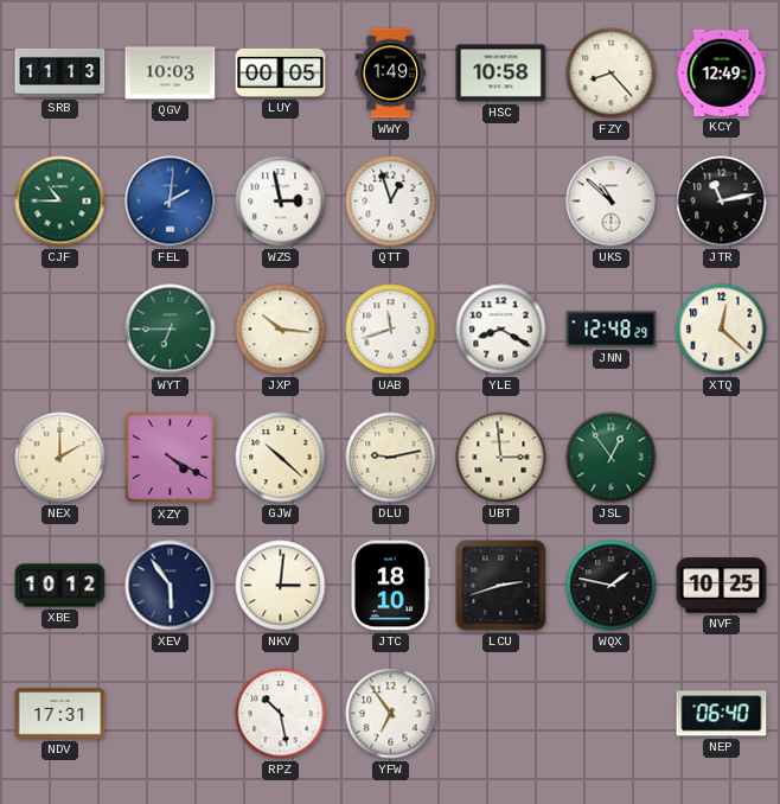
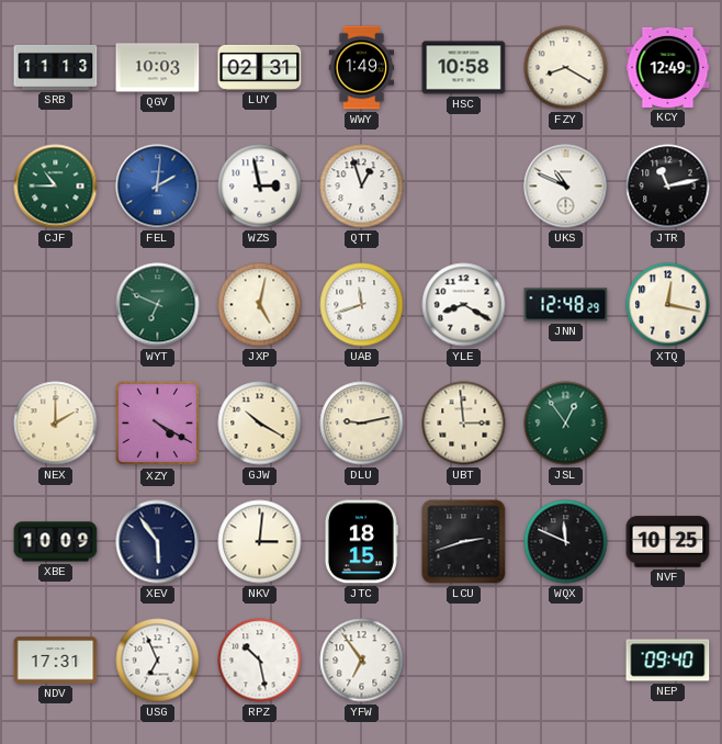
LUY: 00:05 -> 02:31
FZY: 8:23 -> 8:20
UKS: 10:52 -> 10:49
WYT: 6:45 -> 6:49
JXP: 10:16 -> 5:02
XTQ: 12:22 -> 12:17
GJW: 10:22 -> 10:20
XBE: 10:12 -> 10:09
JTC: 18:10 -> 18:15
WQX: 1:47 -> 11:49
USG: none -> 6:56
NEP: 06:40 -> 09:40
